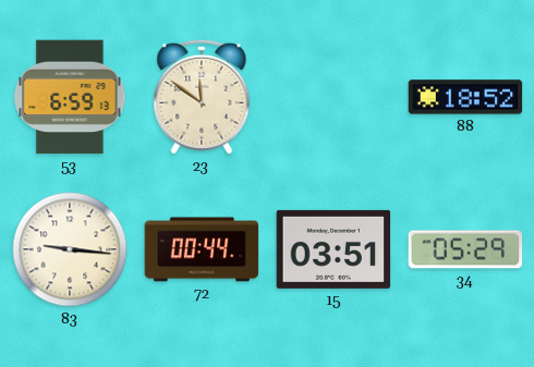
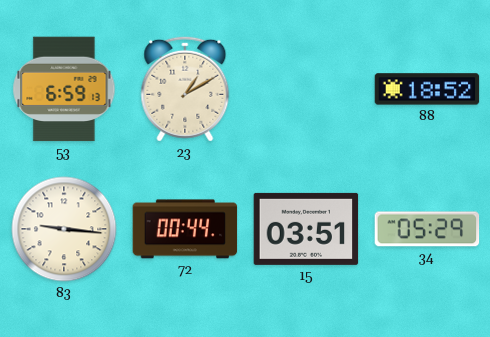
23: 11:51 -> 1:10
